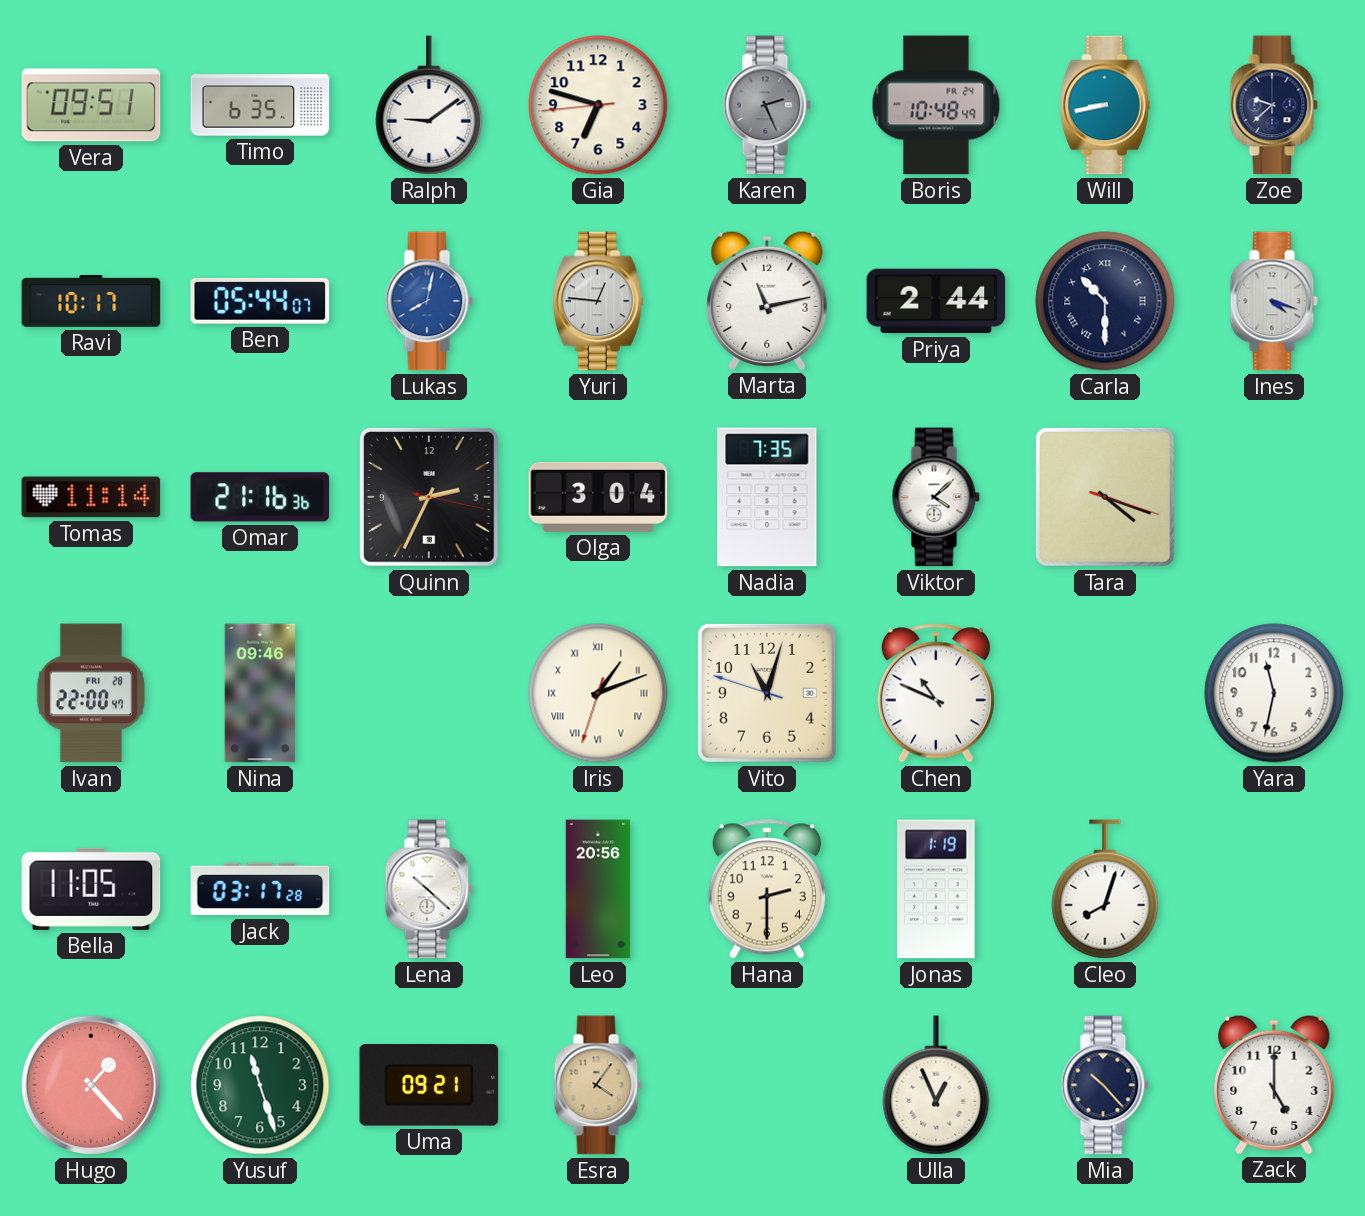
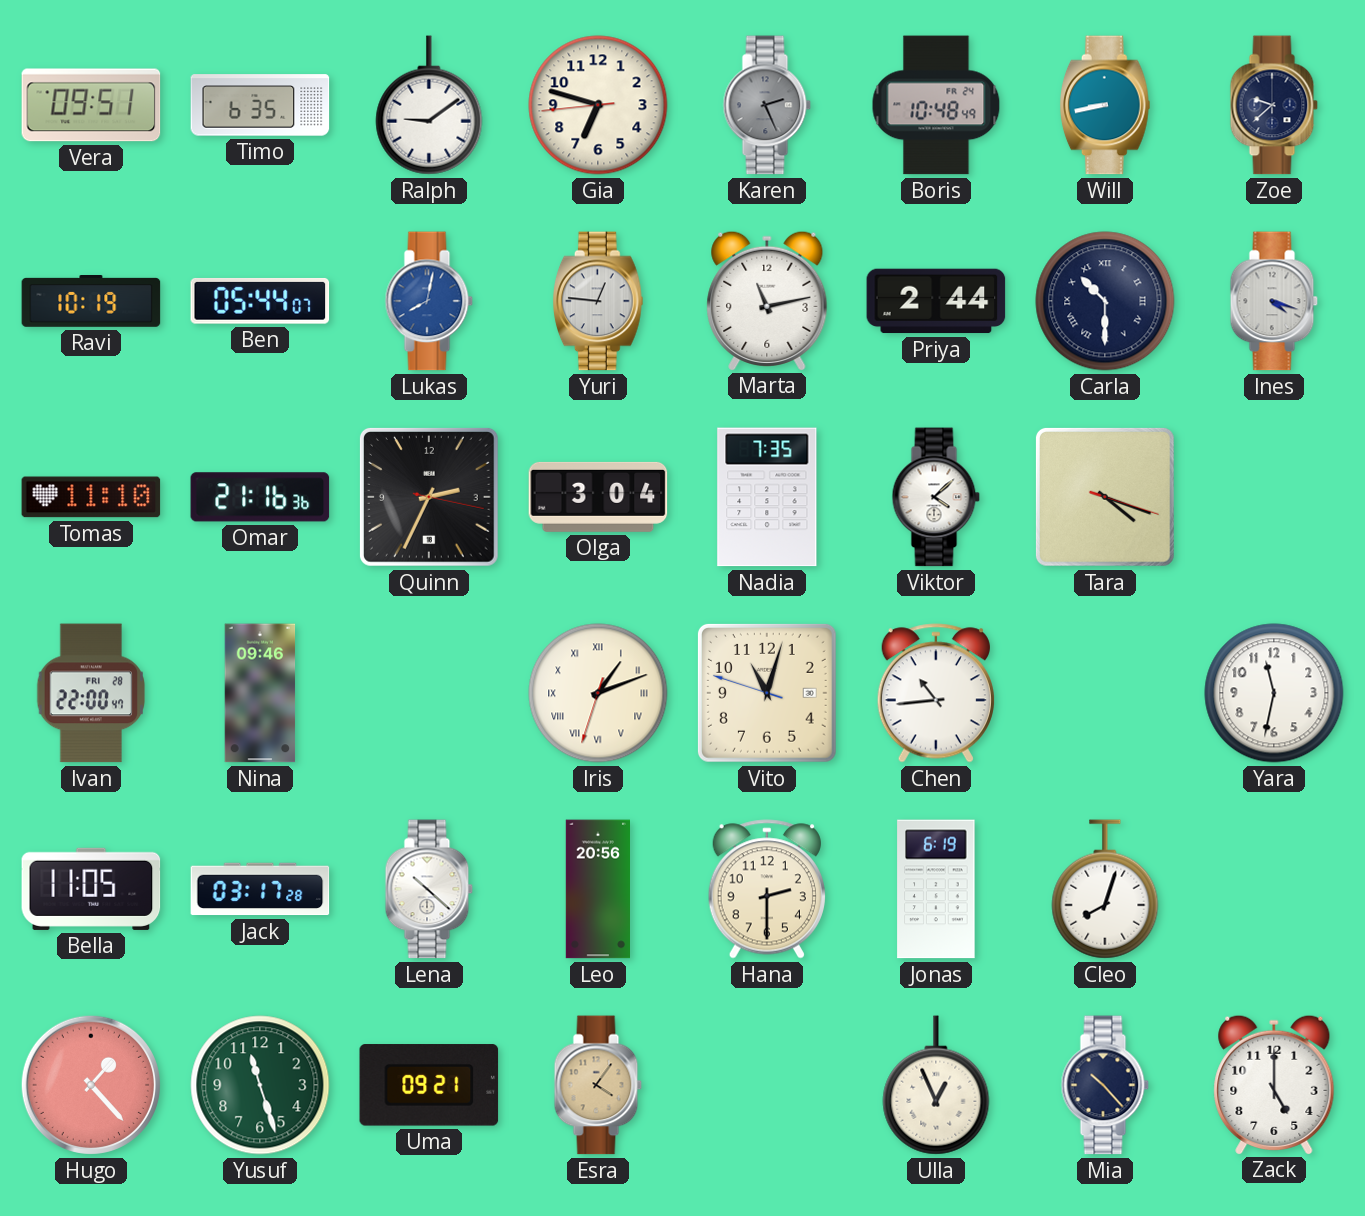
Ravi: 10:17 -> 10:19
Tomas: 11:14 -> 11:10
Chen: 10:49 -> 10:44
Jonas: 1:19 -> 6:19
